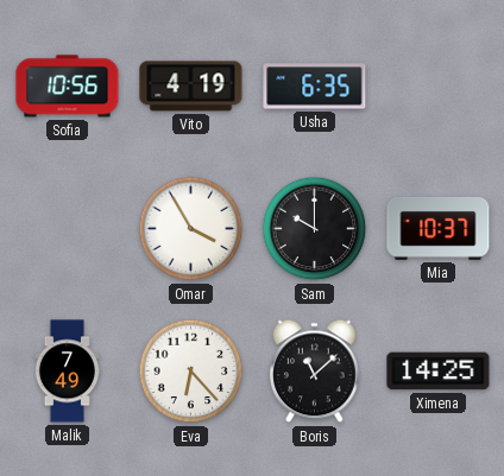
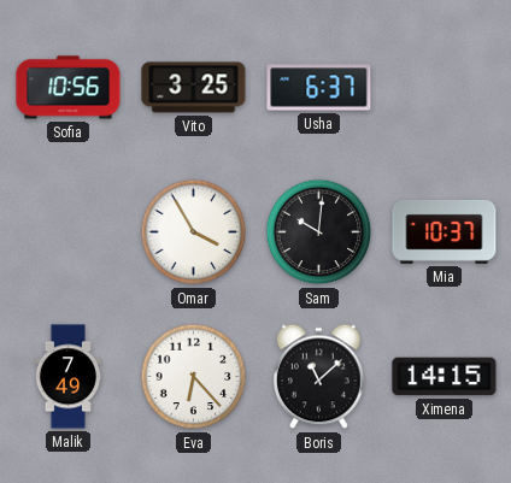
Vito: 4:19 -> 3:25
Usha: 6:35 -> 6:37
Sam: 10:00 -> 10:01
Ximena: 14:25 -> 14:15
